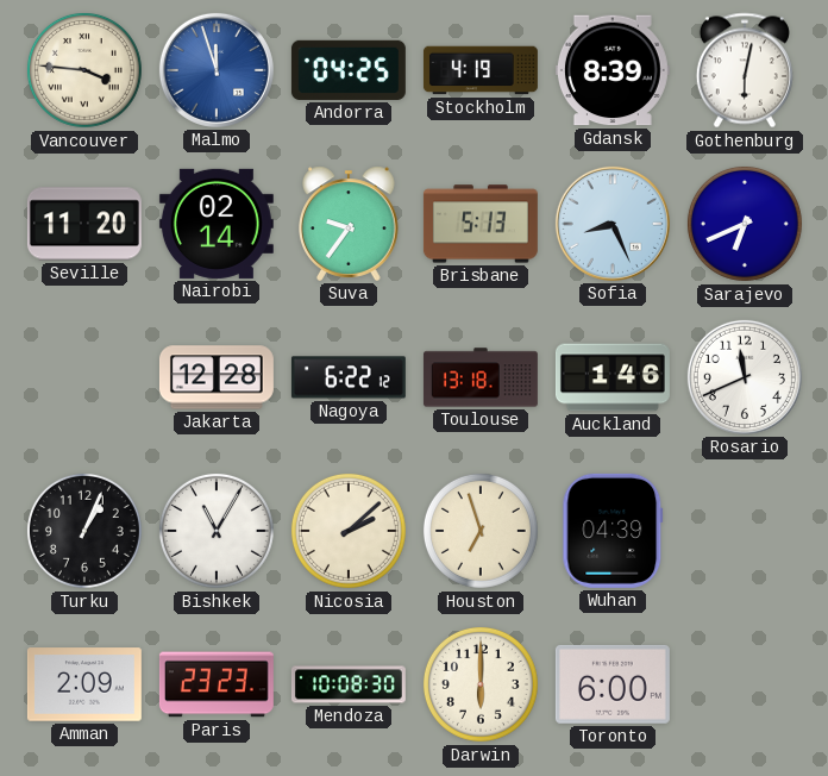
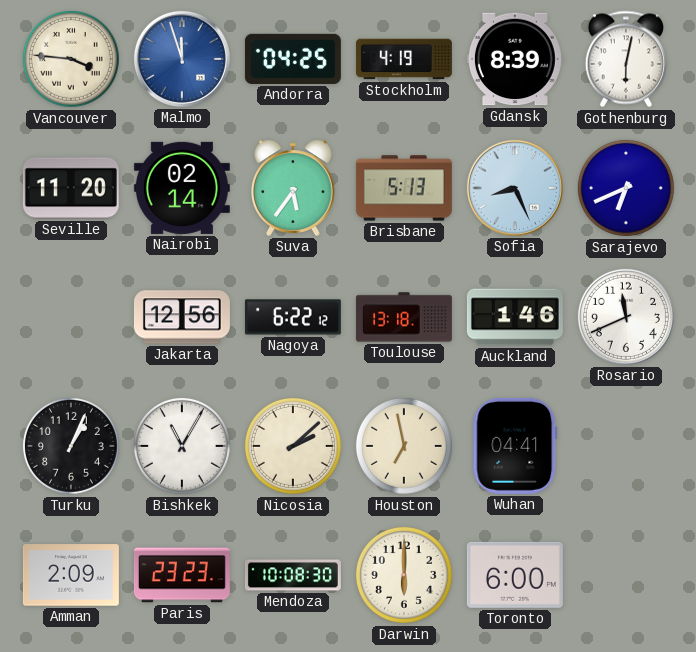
Suva: 9:36 -> 5:36
Jakarta: 12:28 -> 12:56
Houston: 6:57 -> 6:58
Wuhan: 04:39 -> 04:41
